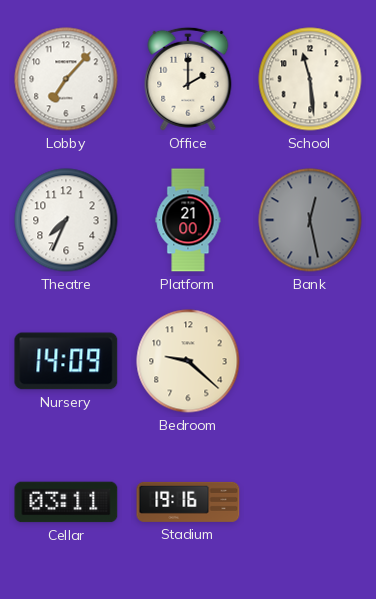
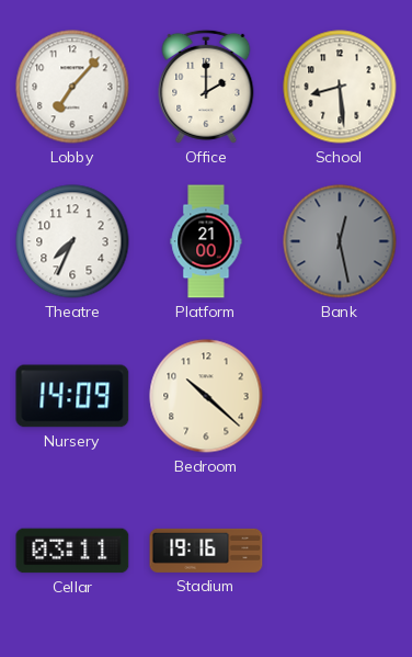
School: 11:29 -> 8:29
Bedroom: 9:22 -> 10:22
